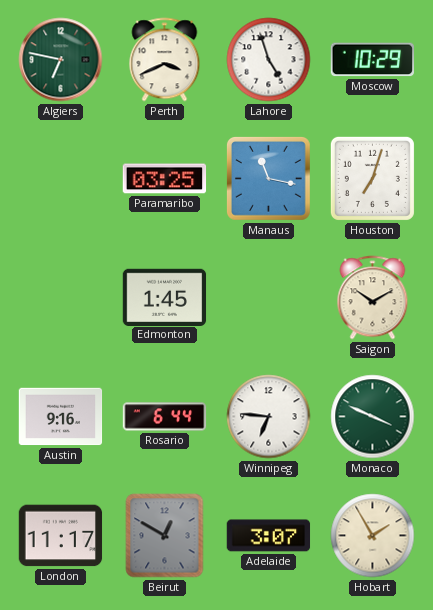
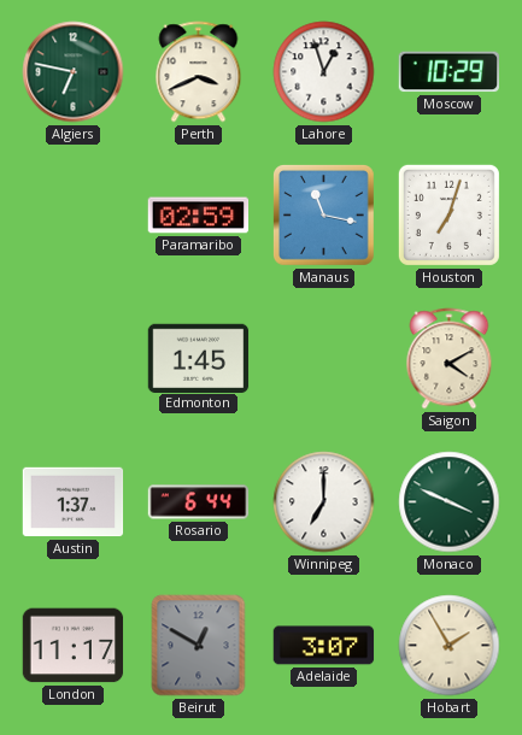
Lahore: 4:57 -> 12:57
Paramaribo: 03:25 -> 02:59
Saigon: 10:10 -> 4:10
Austin: 9:16 -> 1:37
Winnipeg: 6:46 -> 7:00
